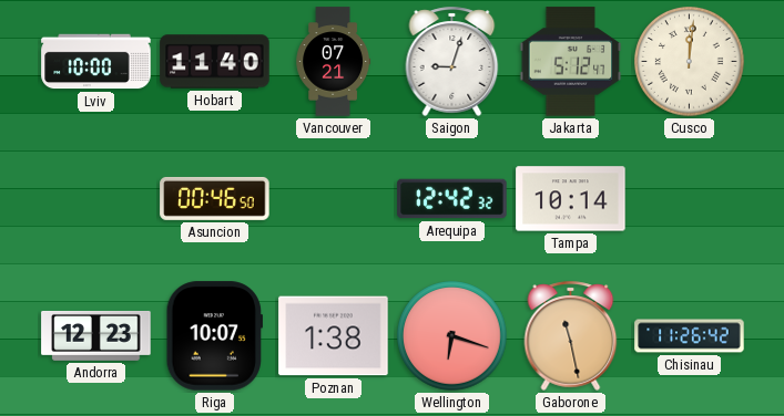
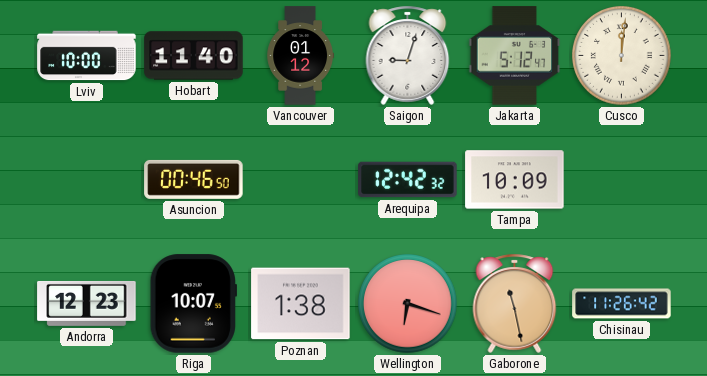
Vancouver: 07:21 -> 01:12
Tampa: 10:14 -> 10:09
